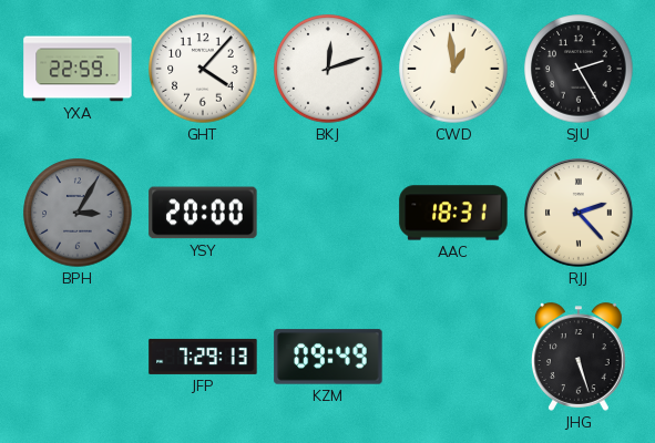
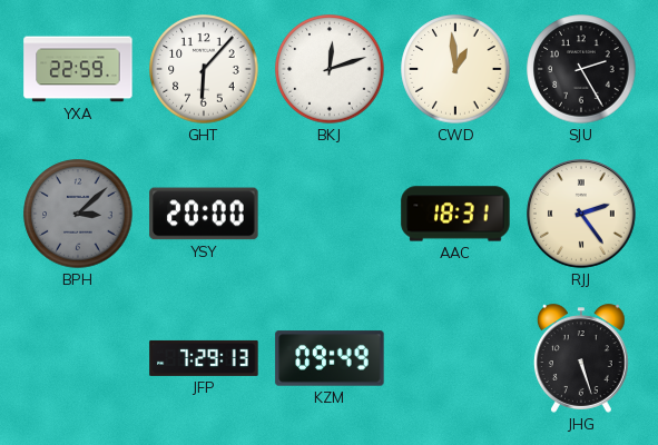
GHT: 4:07 -> 6:07
BPH: 3:05 -> 3:08
RJJ: 2:23 -> 2:24
